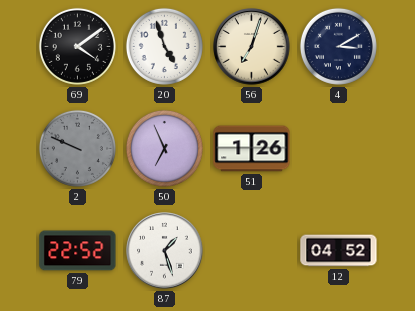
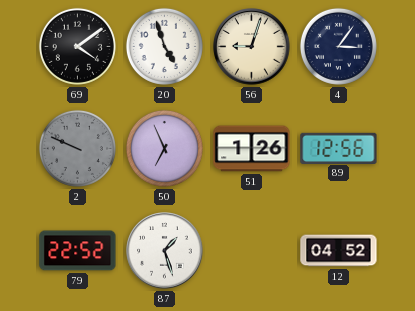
56: 7:03 -> 9:03
4: 3:10 -> 3:06
89: none -> 12:56
